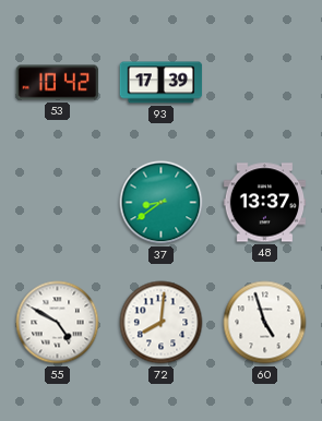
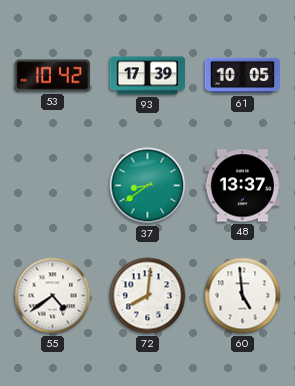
61: none -> 10:05
55: 4:50 -> 4:39
60: 4:57 -> 4:59
